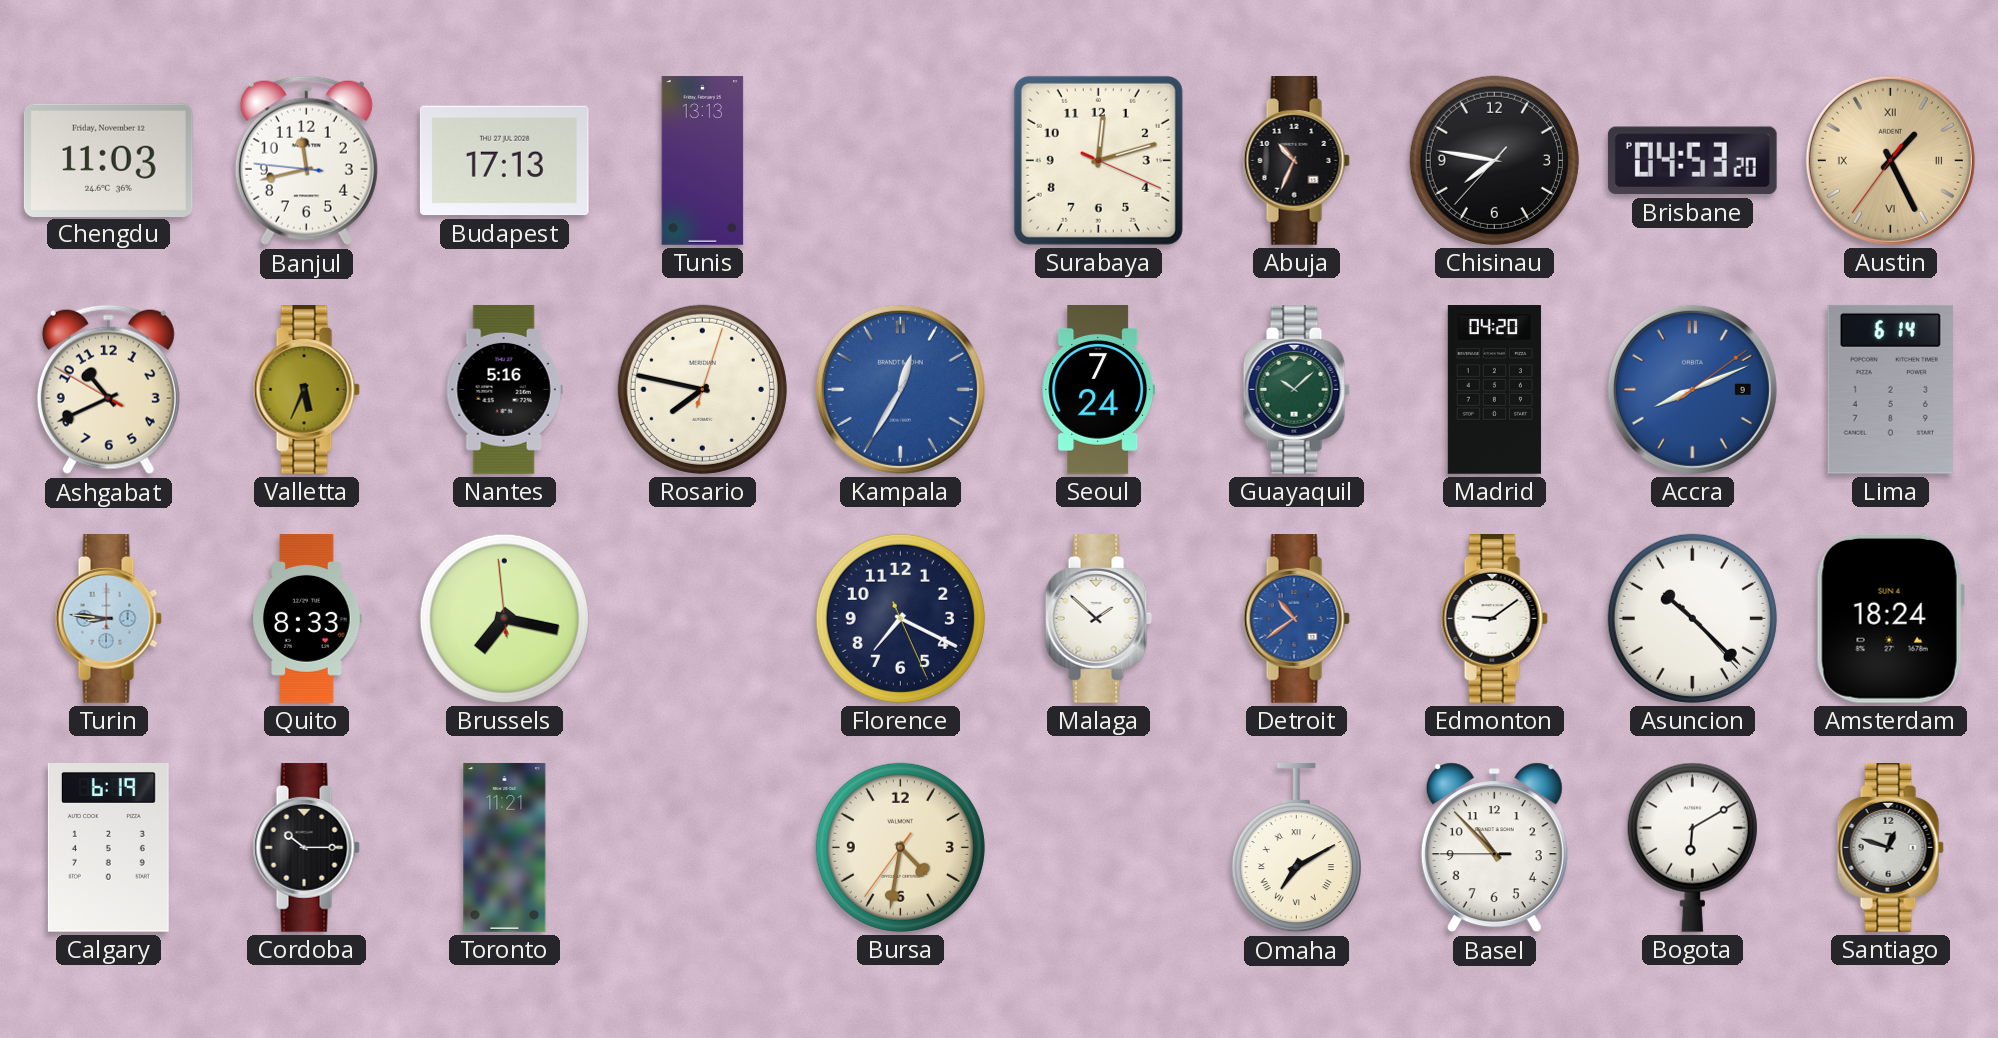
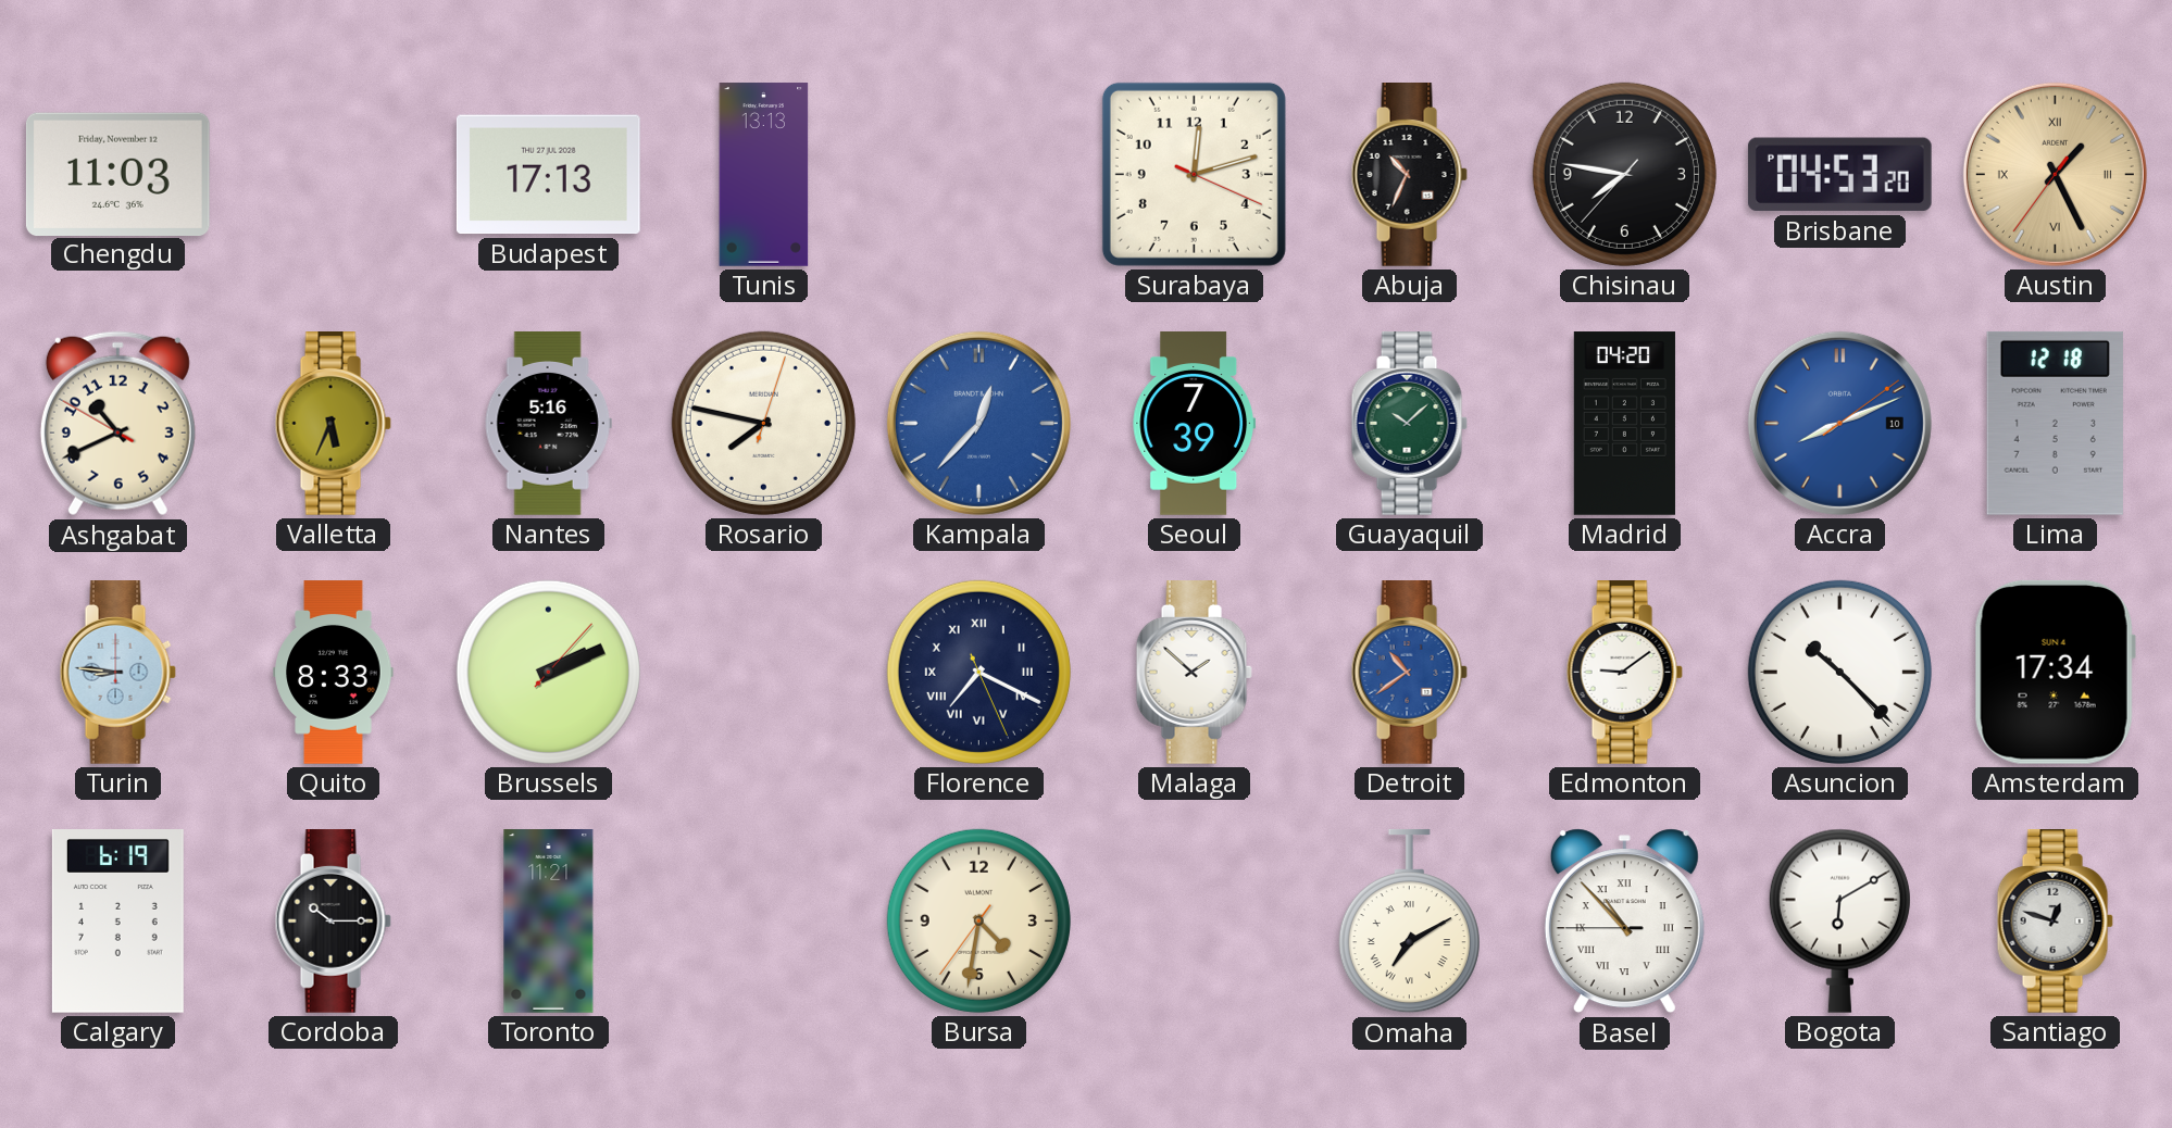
Banjul: 11:42 -> none
Kampala: 12:35 -> 12:37
Seoul: 7:24 -> 7:39
Accra date: 9 -> 10
Lima: 6:14 -> 12:18
Brussels: 7:16 -> 2:11
Florence numerals: Arabic -> Roman
Amsterdam: 18:24 -> 17:34
Basel numerals: Arabic -> Roman
